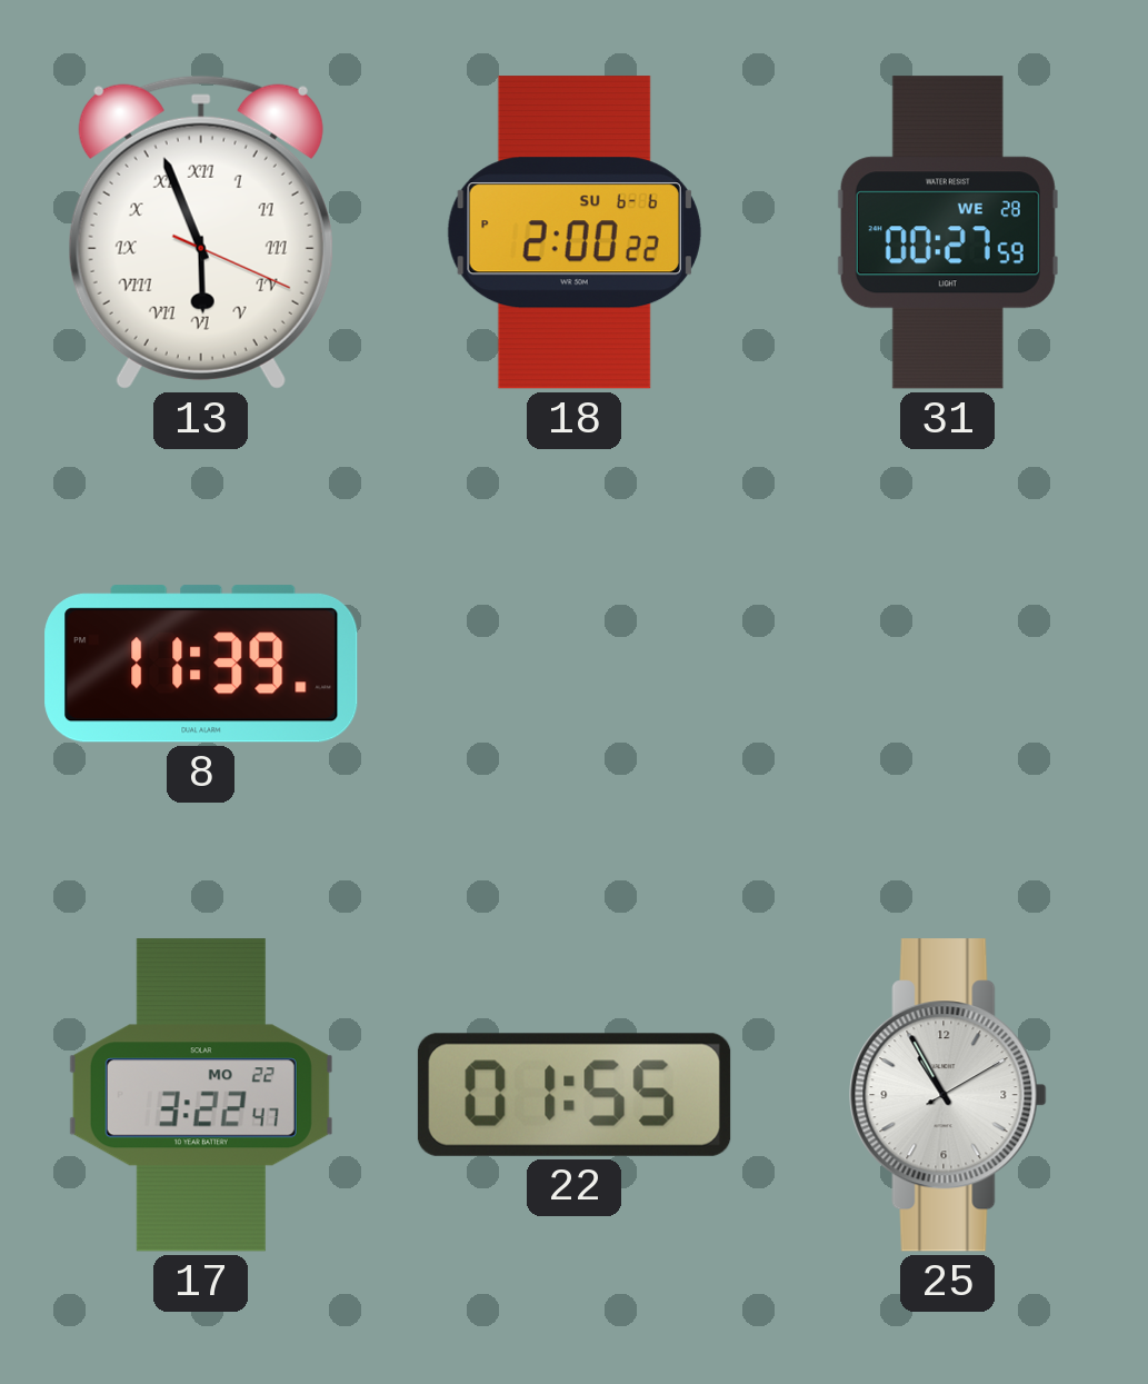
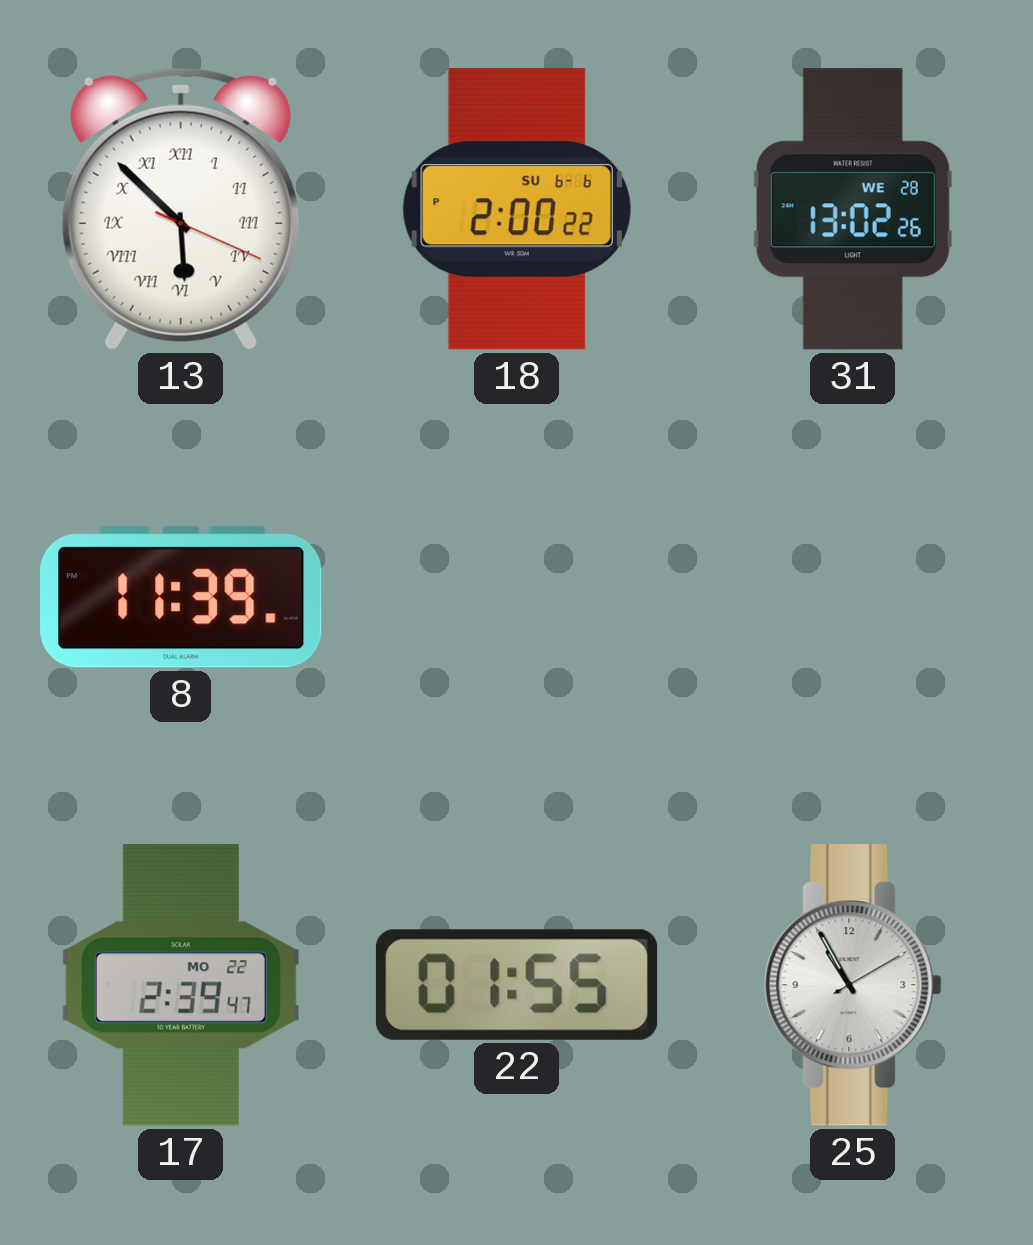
13: 5:56 -> 5:52
31: 00:27 -> 13:02
17: 3:22 -> 2:39
